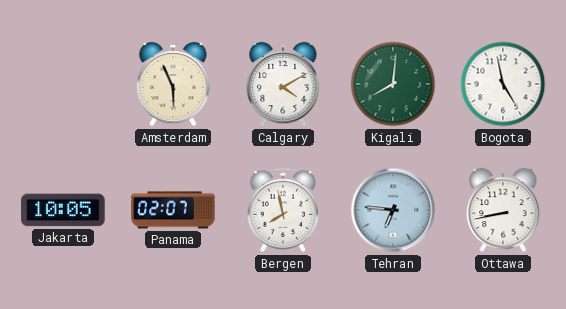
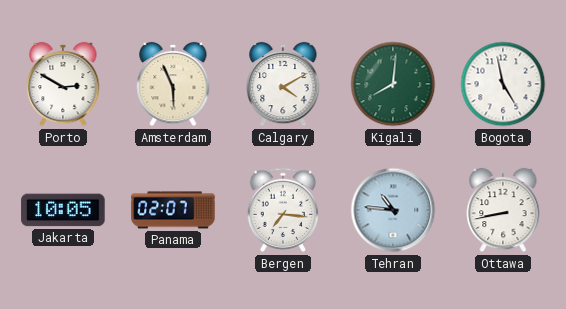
Porto: none -> 2:50
Bergen: 7:58 -> 7:16
Tehran: 6:46 -> 10:46
